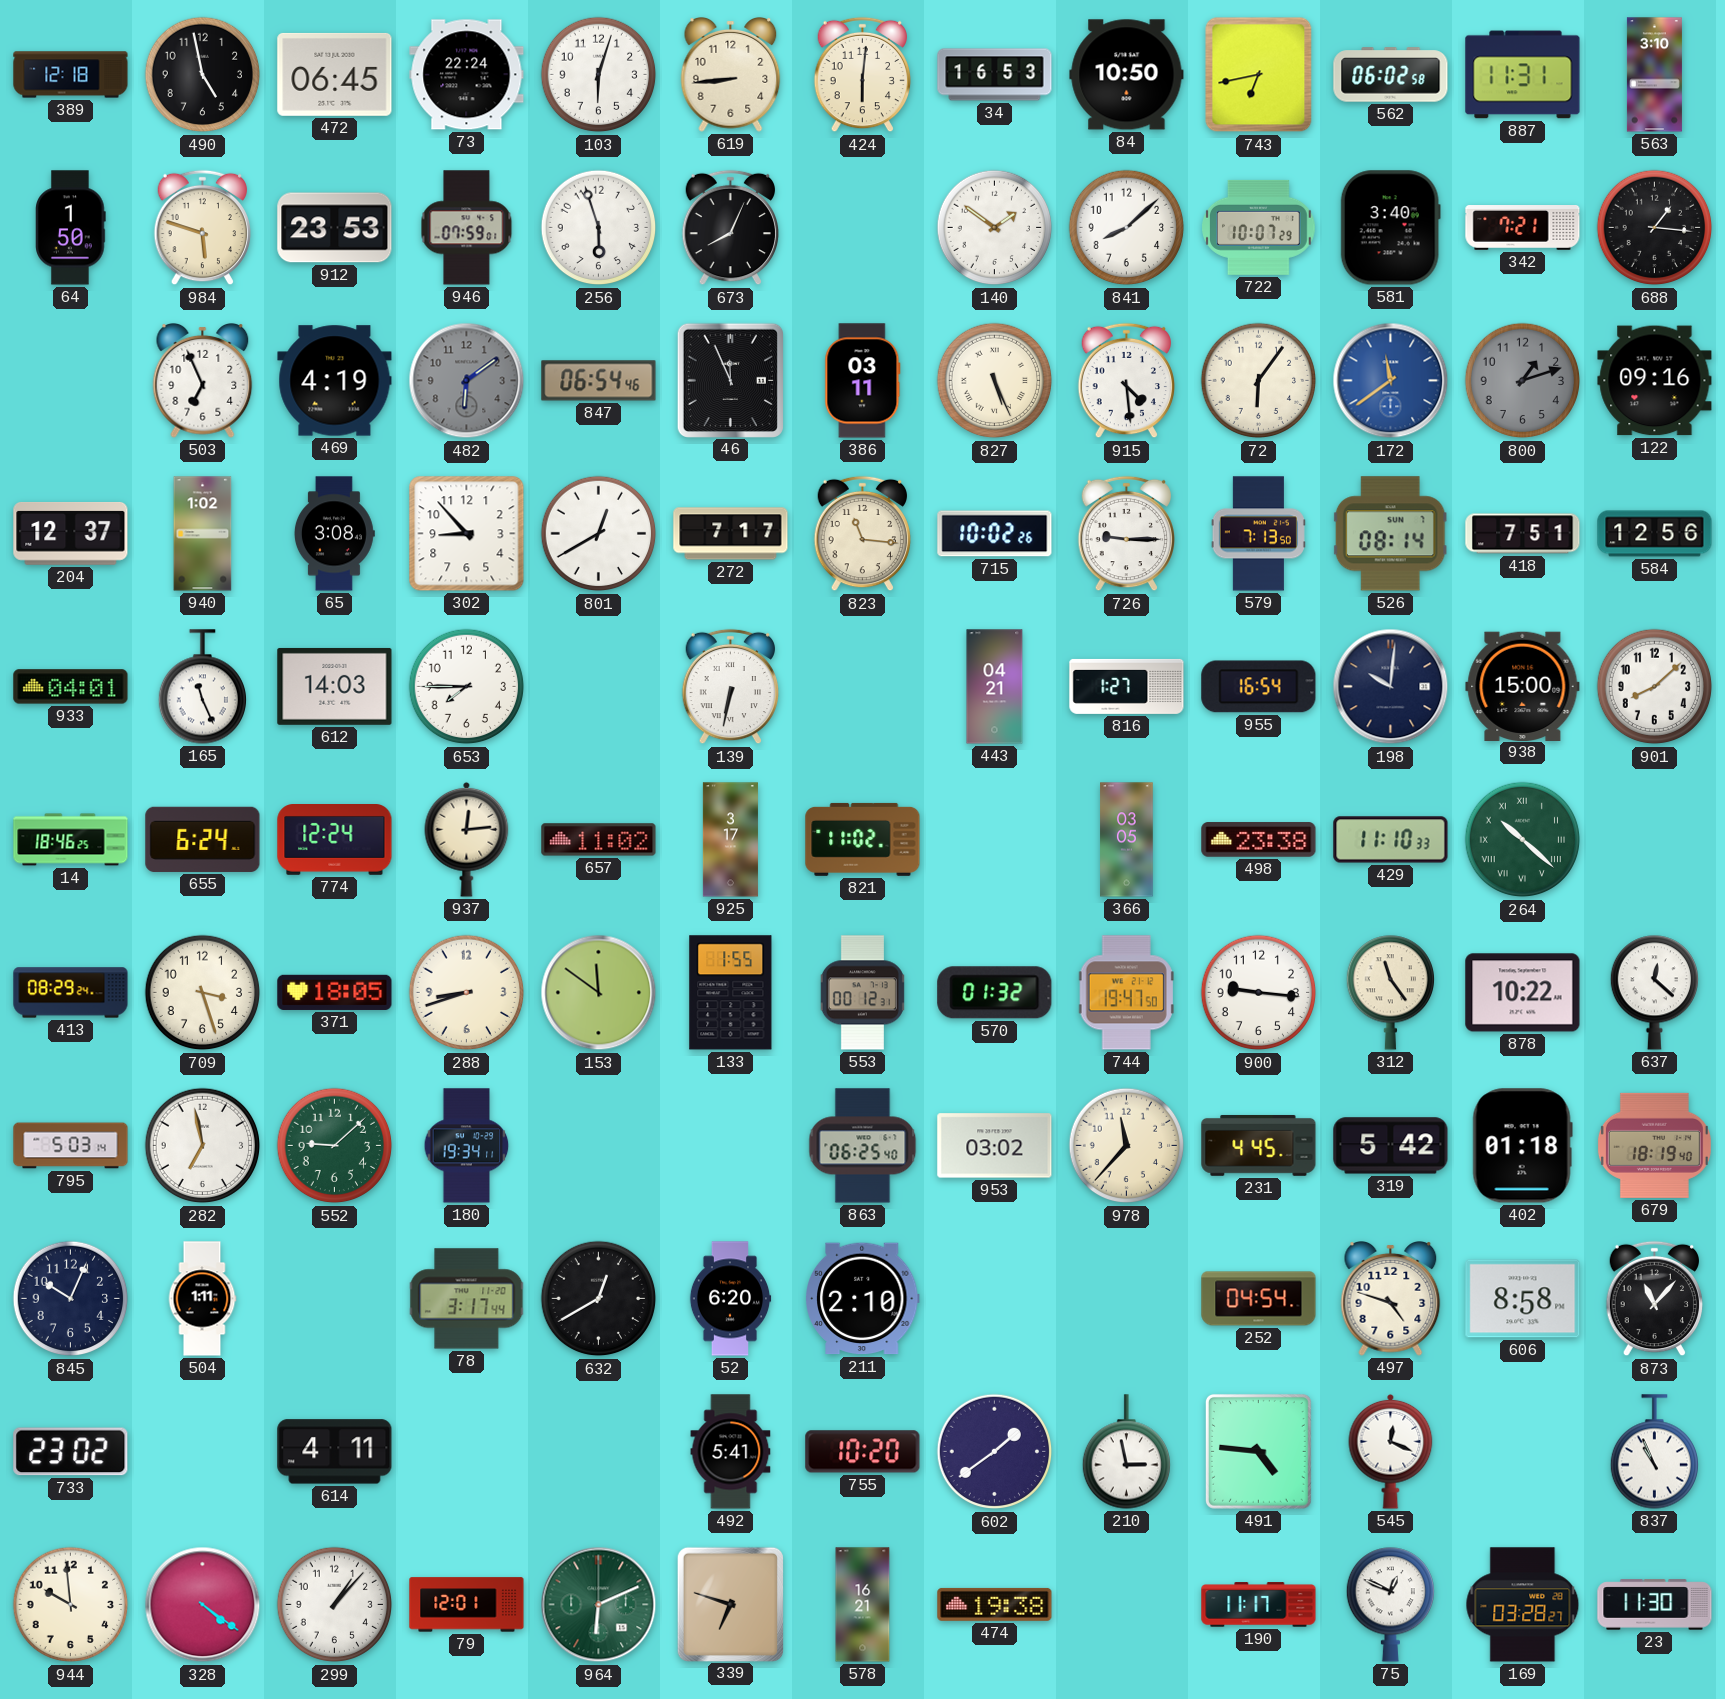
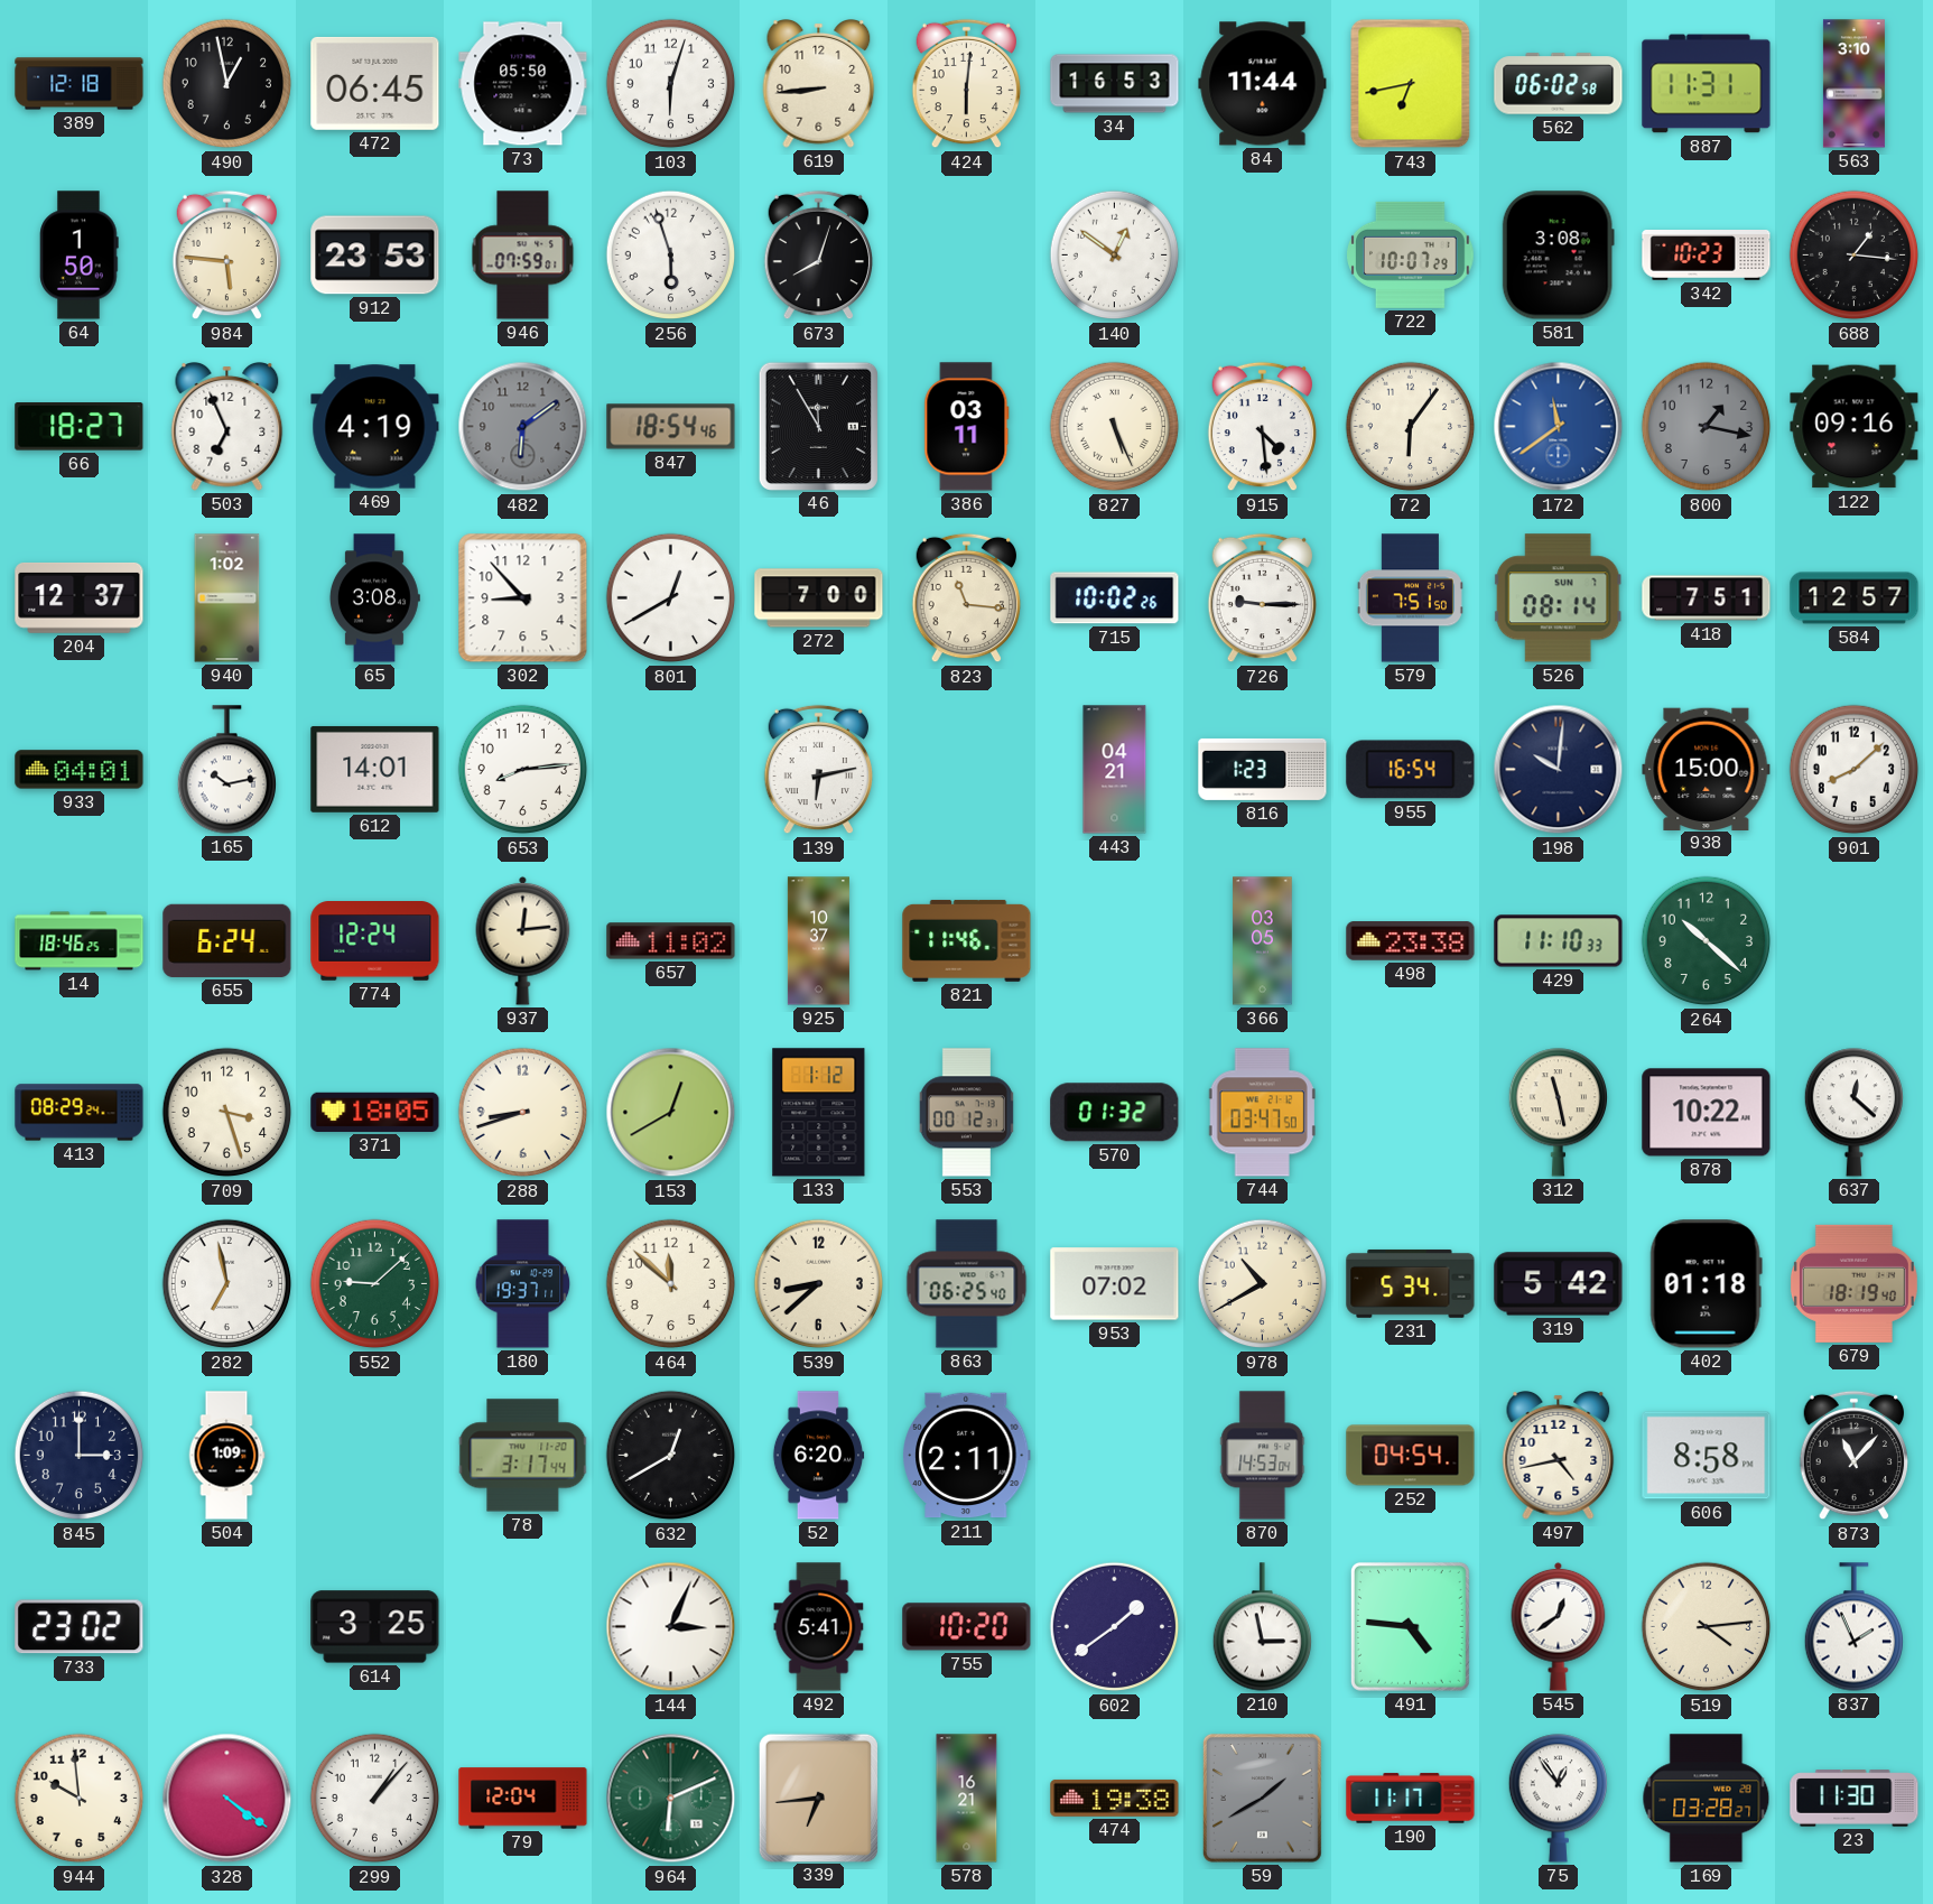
490: 4:58 -> 12:58
73: 22:24 -> 05:50
84: 10:50 -> 11:44
984: 5:48 -> 5:46
673: 8:04 -> 8:03
140: 1:51 -> 12:51
841: 8:08 -> none
581: 3:40 -> 3:08
342: 7:21 -> 10:23
66: none -> 18:27
847: 06:54 -> 18:54
46: 11:56 -> 11:55
800: 1:12 -> 1:17
272: 7:17 -> 7:00
579: 7:13 -> 7:51
584: 12:56 -> 12:57
165: 11:26 -> 10:13
612: 14:03 -> 14:01
653: 7:45 -> 8:14
139: 6:32 -> 6:13
816: 1:27 -> 1:23
925: 3:17 -> 10:37
821: 11:02 -> 11:46
264 numerals: Roman -> Arabic
153: 11:51 -> 12:40
133: 1:55 -> 1:12
744: 19:47 -> 03:47
900: 9:16 -> none
312: 11:24 -> 11:28
795: 5:03 -> none
180: 19:34 -> 19:37
464: none -> 11:52
539: none -> 8:38
953: 03:02 -> 07:02
978: 11:37 -> 10:40
231: 4:45 -> 5:34
845: 10:04 -> 3:00
504: 1:11 -> 1:09
211: 2:10 -> 2:11
870: none -> 14:53
497: 4:48 -> 4:43
614: 4:11 -> 3:25
144: none -> 3:04
545: 12:19 -> 12:39
519: none -> 4:14
837: 10:56 -> 1:56
79: 12:01 -> 12:04
339: 6:48 -> 6:44
59: none -> 1:40
75: 12:49 -> 12:54
